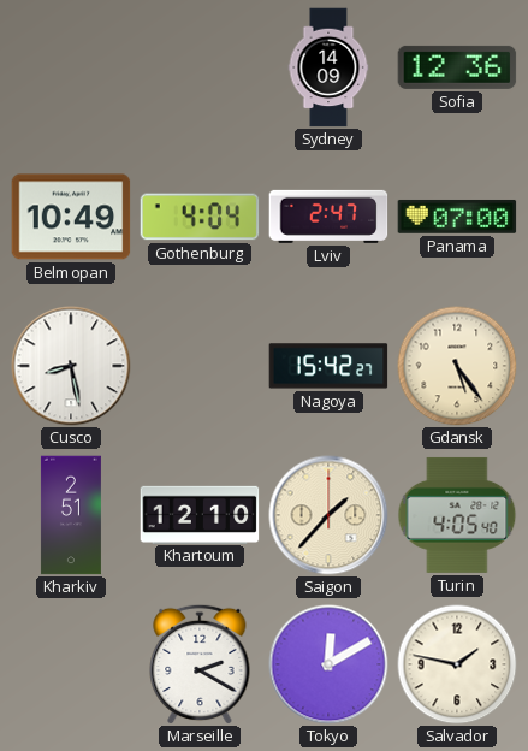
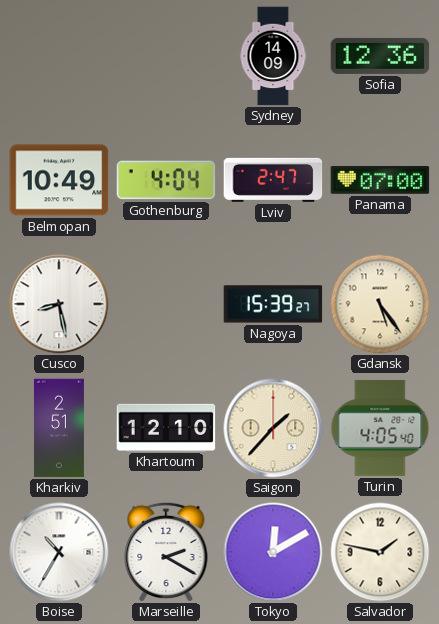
Nagoya: 15:42 -> 15:39
Boise: none -> 10:35
